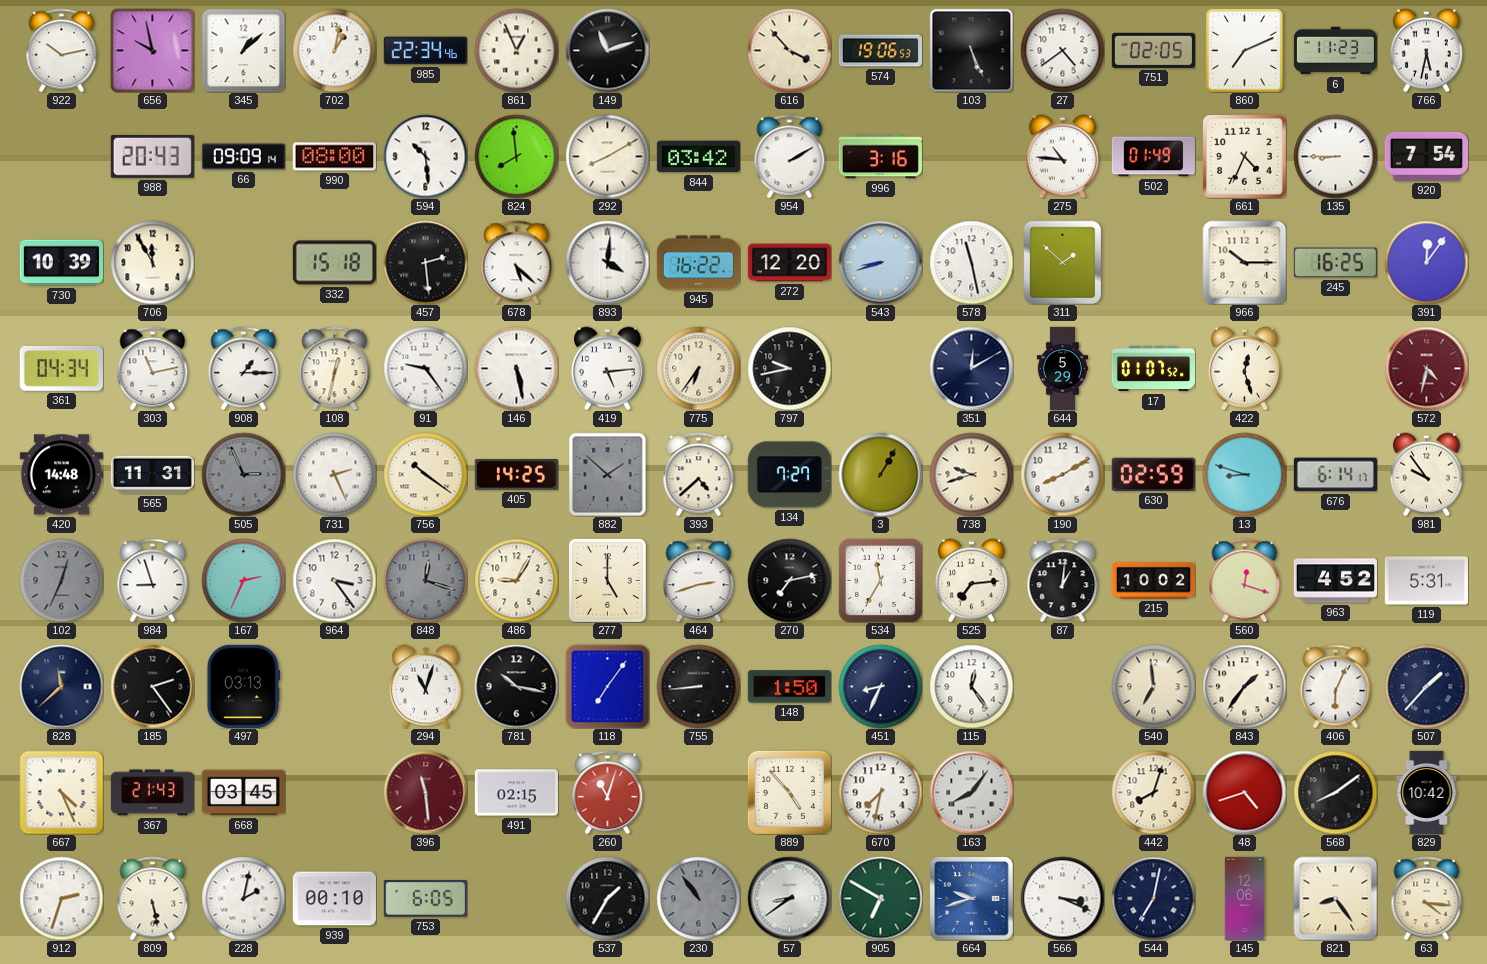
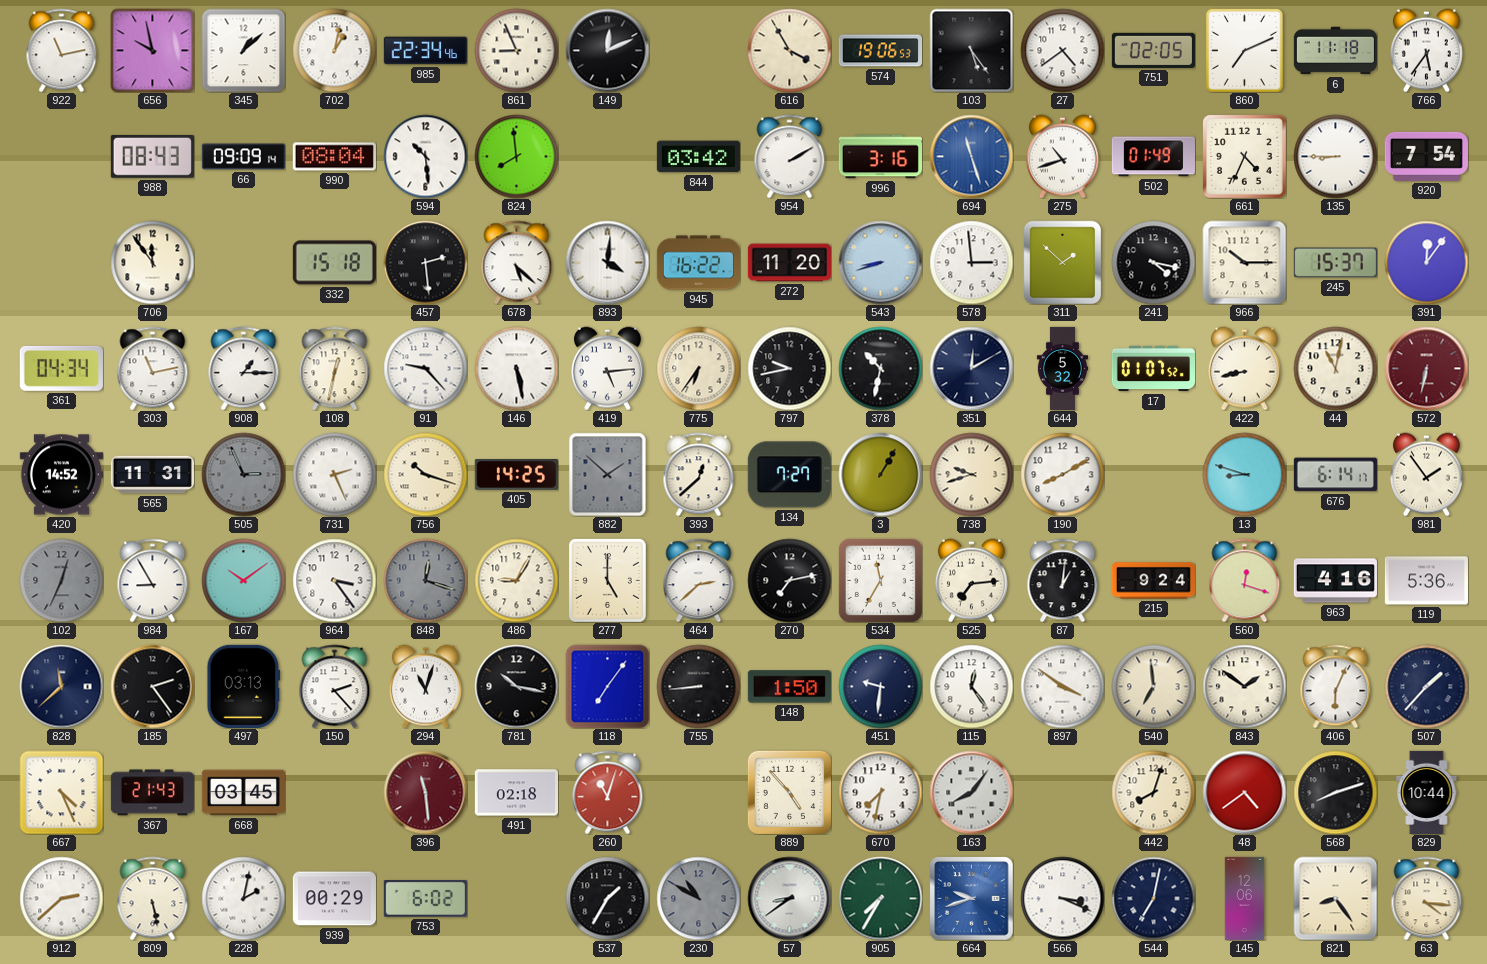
922: 10:13 -> 11:13
861: 12:56 -> 8:56
149: 11:12 -> 12:11
616: 3:53 -> 3:55
103: 5:26 -> 5:24
6: 11:23 -> 11:18
766: 5:32 -> 5:36
988: 20:43 -> 08:43
990: 08:00 -> 08:04
292: 8:10 -> none
694: none -> 11:27
275: 10:46 -> 10:42
730: 10:39 -> none
706: 11:55 -> 11:54
272: 12:20 -> 11:20
578: 11:28 -> 2:59
241: none -> 4:17
245: 16:25 -> 15:37
91: 9:24 -> 9:23
378: none -> 10:32
644: 5:29 -> 5:32
422: 12:27 -> 8:43
44: none -> 11:02
572: 4:32 -> 6:32
420: 14:48 -> 14:52
756: 10:21 -> 10:18
393: 4:38 -> 12:38
630: 02:59 -> none
981: 9:54 -> 1:54
984: 8:57 -> 8:55
167: 2:34 -> 10:09
464: 2:42 -> 2:38
215: 10:02 -> 9:24
963: 4:52 -> 4:16
119: 5:31 -> 5:36
150: none -> 2:23
451: 8:34 -> 9:31
897: none -> 3:51
843: 1:36 -> 1:51
491: 02:15 -> 02:18
48: 4:42 -> 4:39
568: 8:09 -> 8:12
829: 10:42 -> 10:44
912: 2:33 -> 2:38
939: 00:10 -> 00:29
753: 6:05 -> 6:02
230: 10:54 -> 10:50
905: 6:50 -> 7:35
